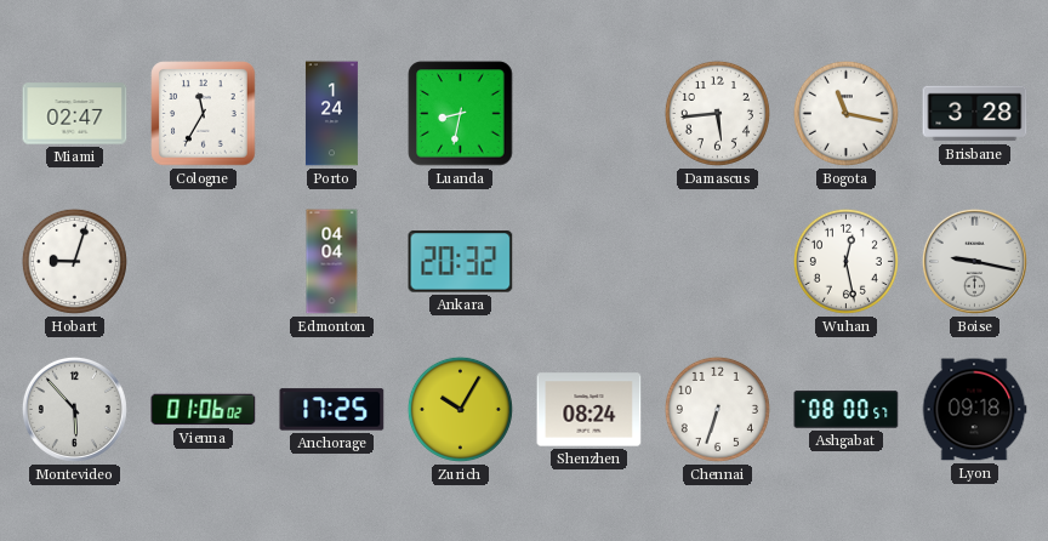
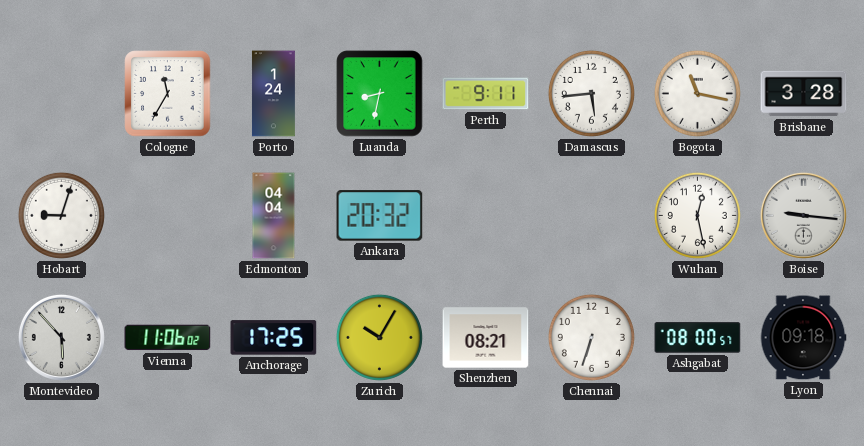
Miami: 02:47 -> none
Perth: none -> 9:11
Boise: 9:17 -> 9:16
Vienna: 01:06 -> 11:06
Shenzhen: 08:24 -> 08:21
